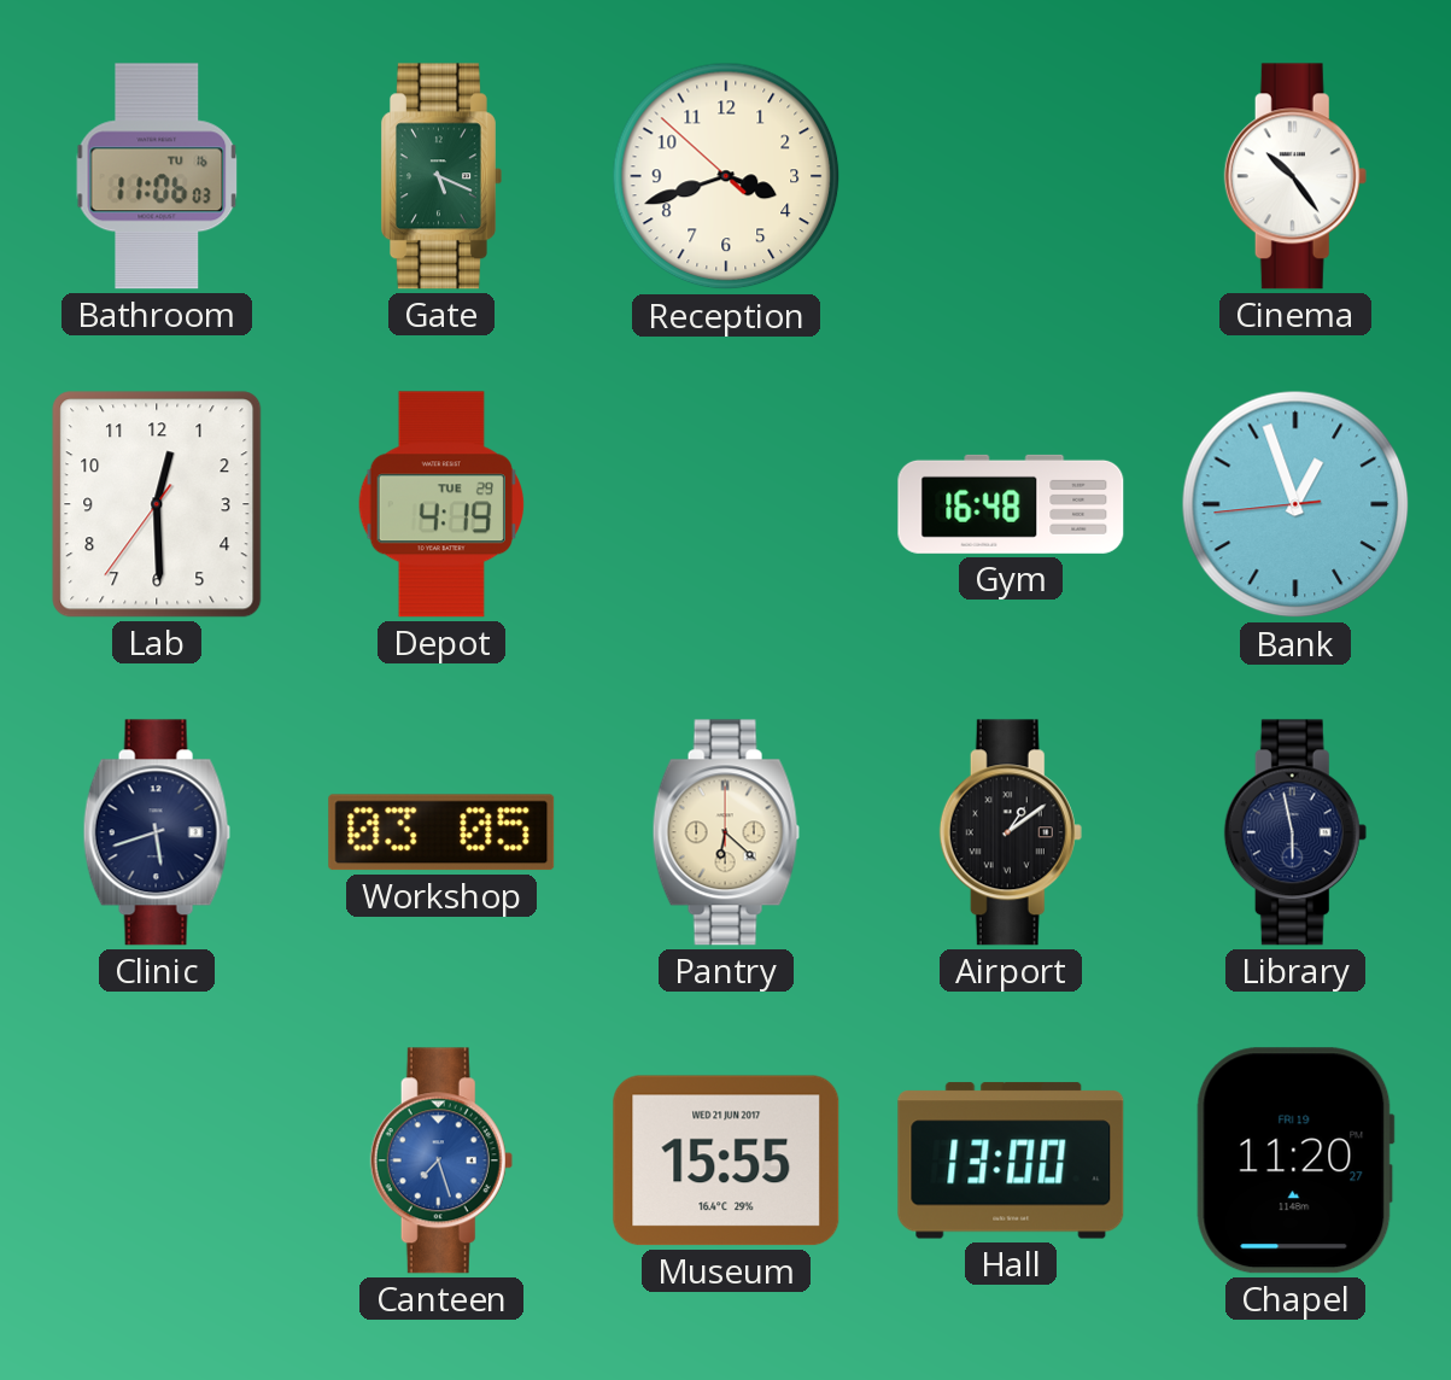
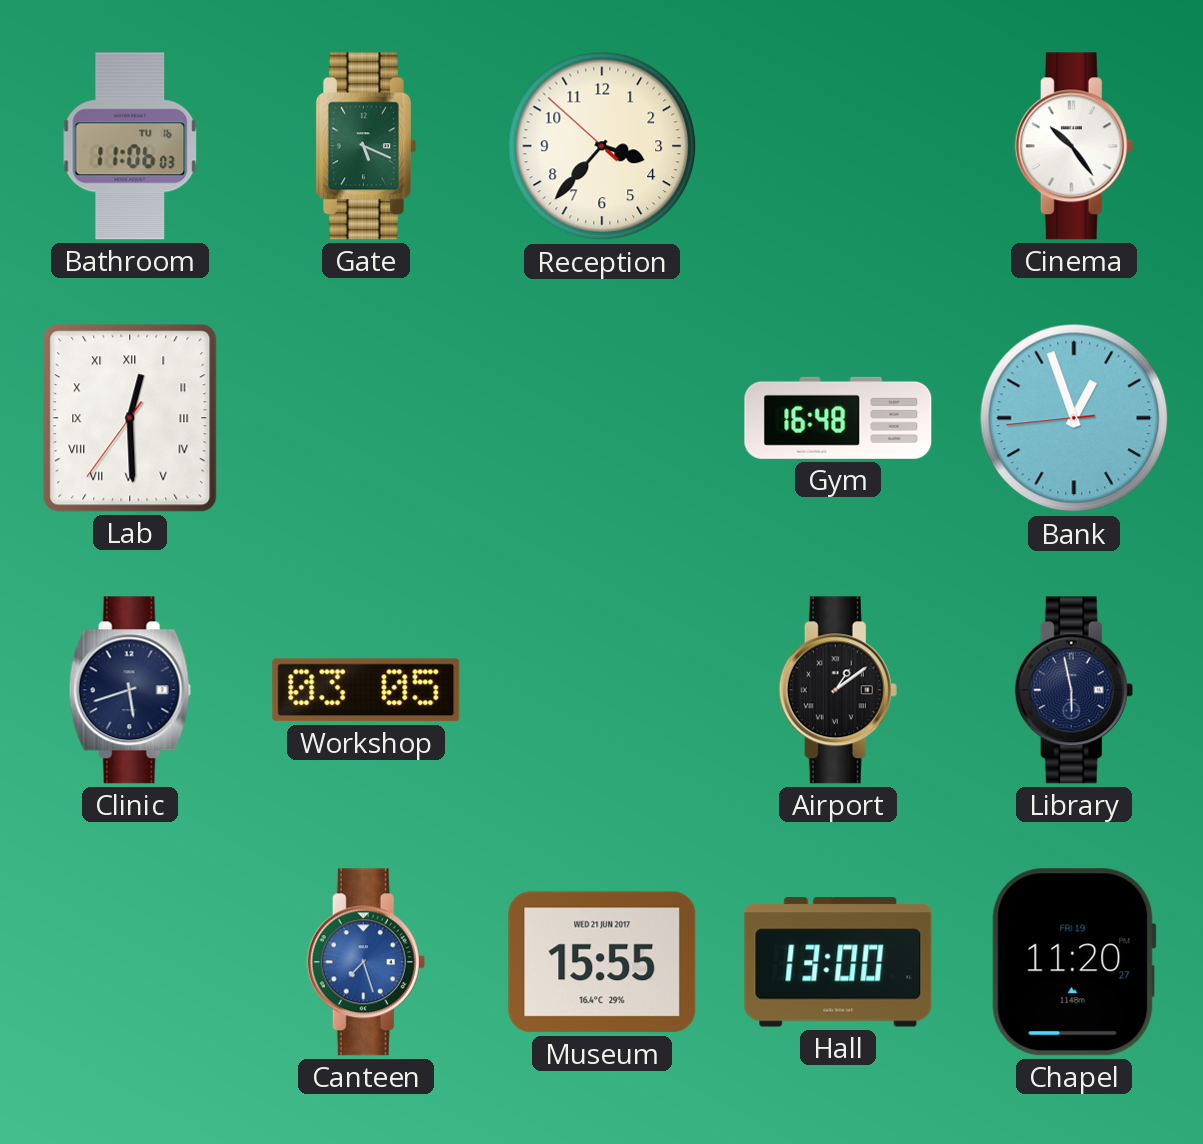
Reception: 3:41 -> 3:36
Lab numerals: Arabic -> Roman
Depot: 4:19 -> none
Pantry: 6:22 -> none
